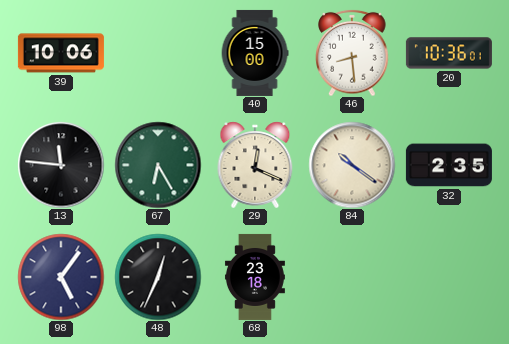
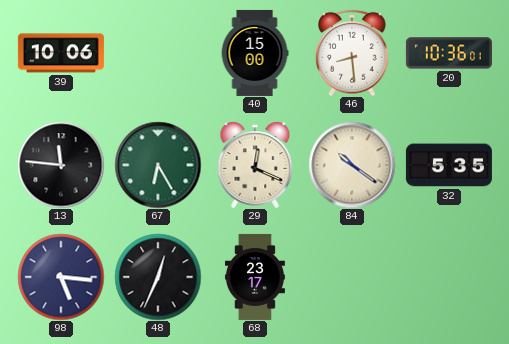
32: 2:35 -> 5:35
98: 5:06 -> 5:16
68: 23:18 -> 23:17
